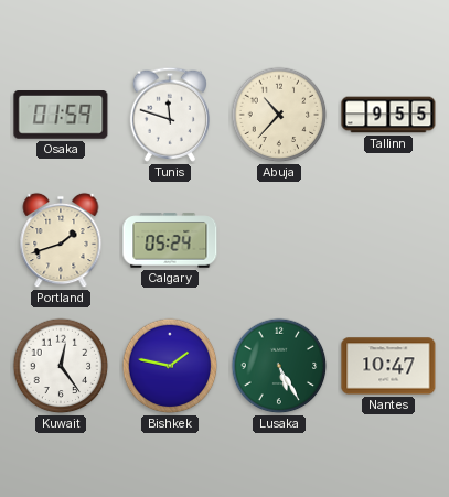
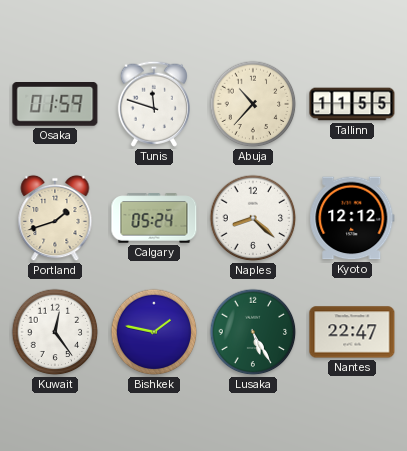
Tallinn: 9:55 -> 11:55
Naples: none -> 8:22
Kyoto: none -> 12:12
Nantes: 10:47 -> 22:47
